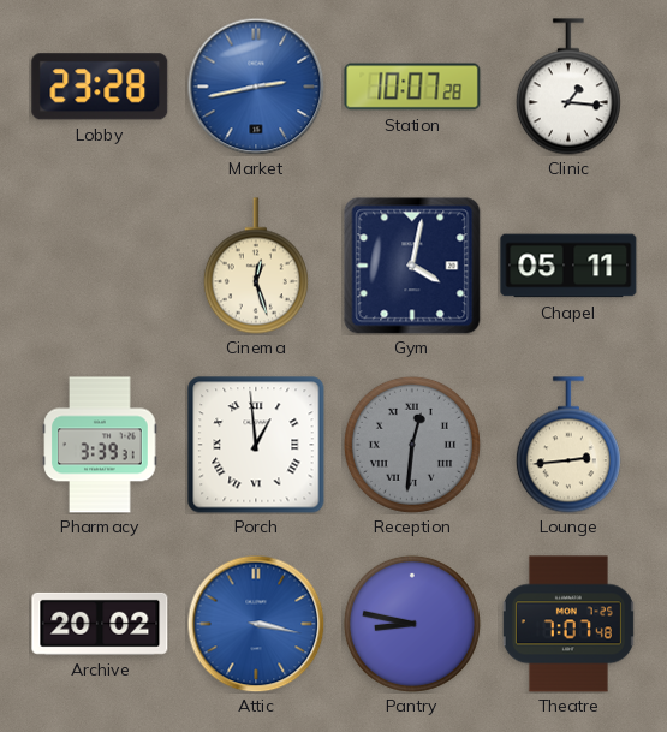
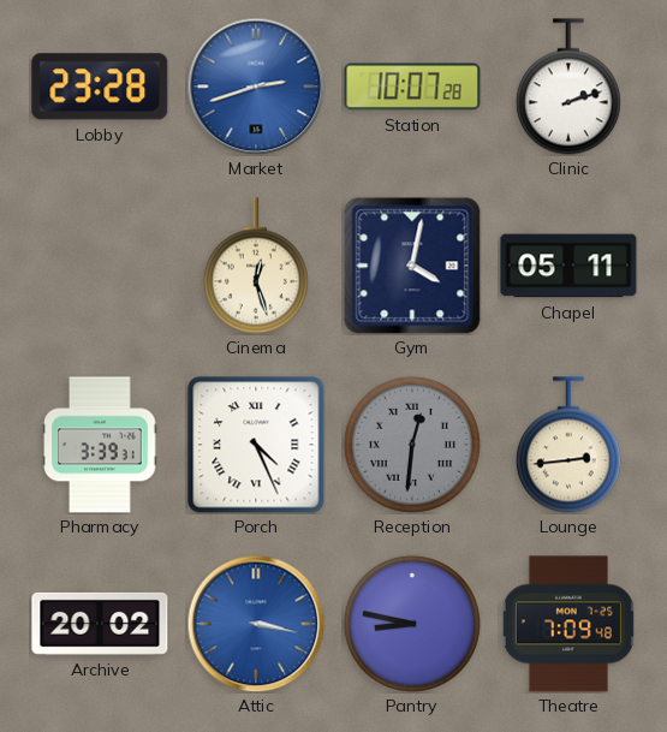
Market: 2:43 -> 2:42
Clinic: 1:16 -> 2:12
Porch: 12:59 -> 4:26
Theatre: 7:07 -> 7:09
